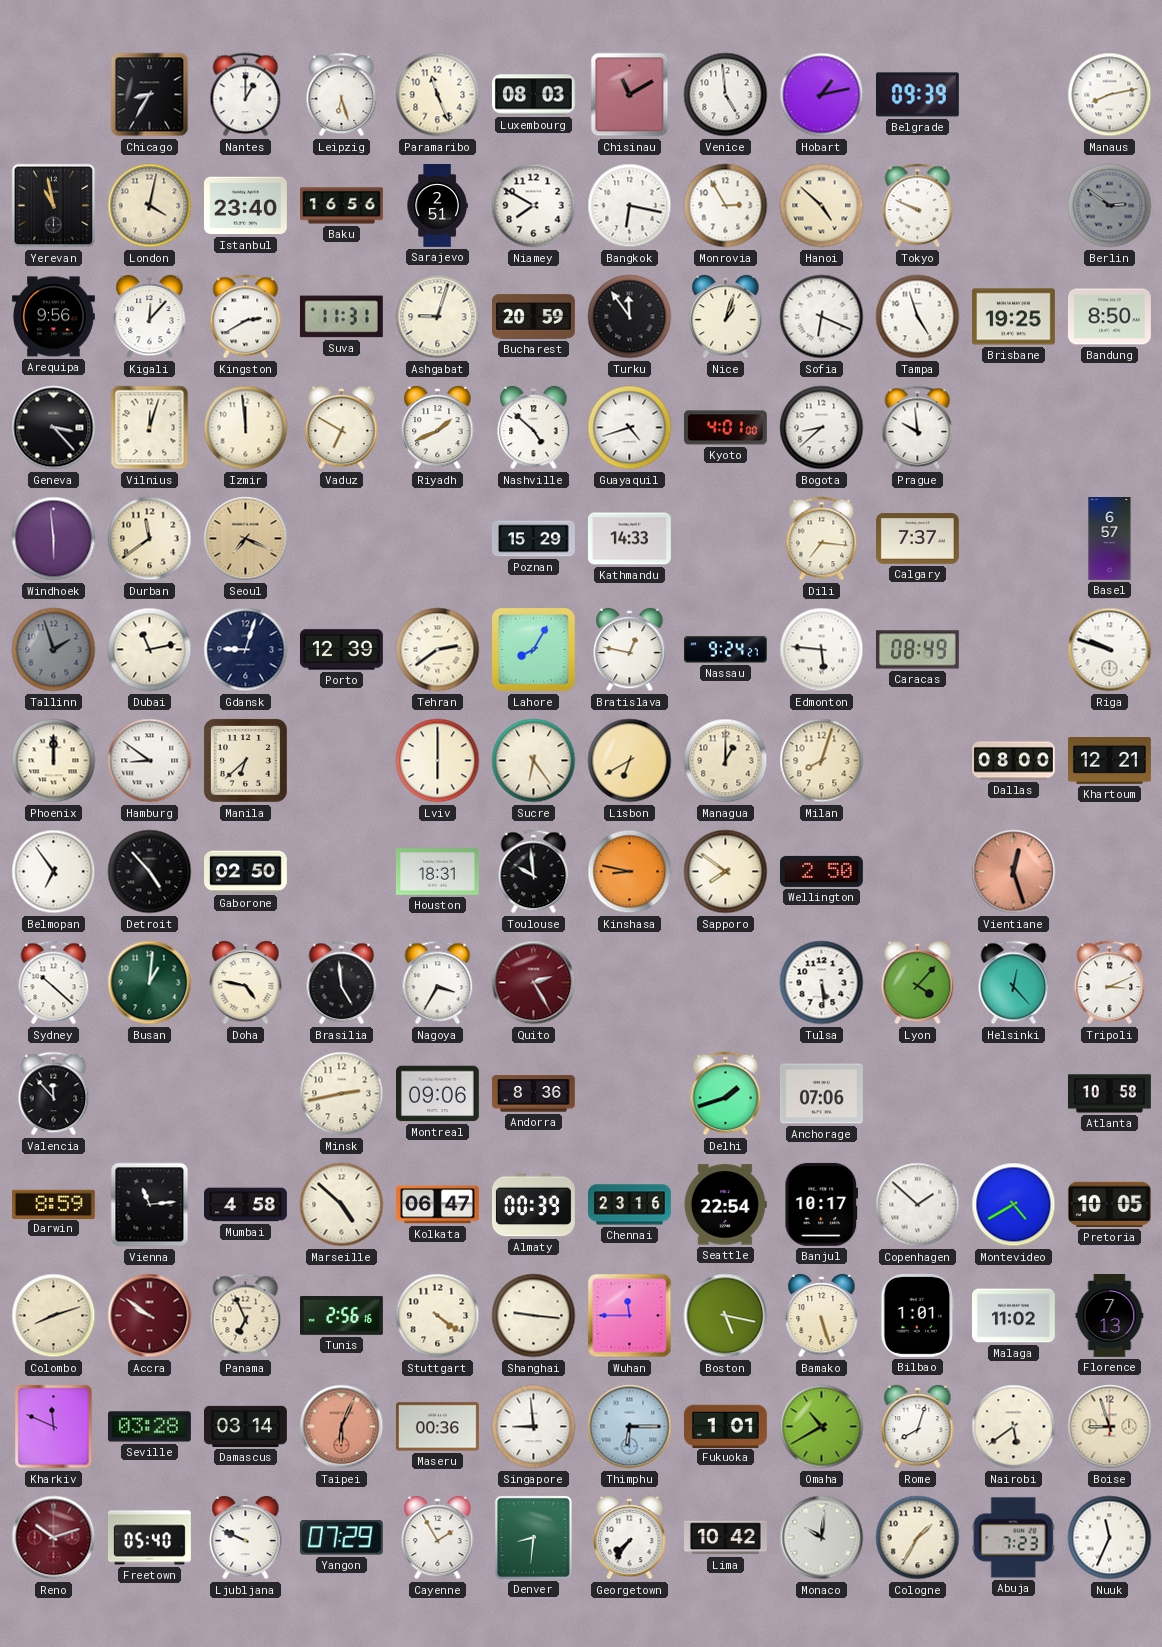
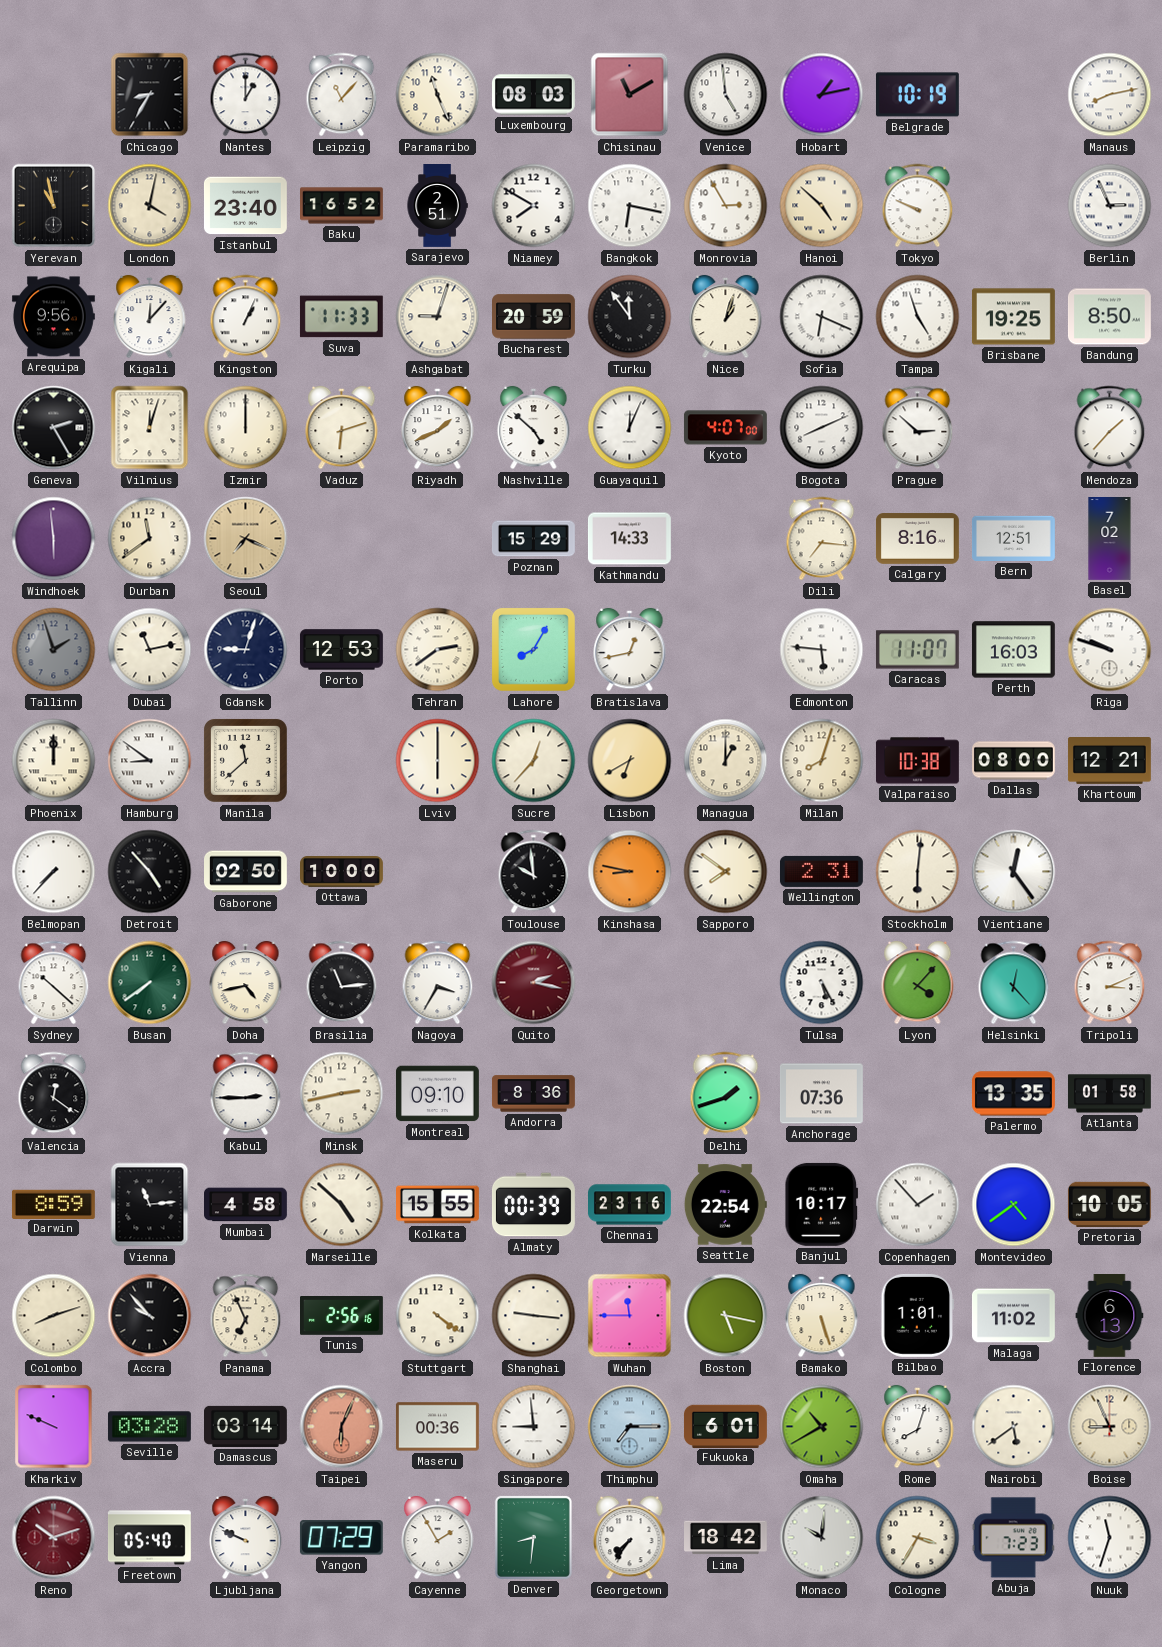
Leipzig: 6:27 -> 11:07
Belgrade: 09:39 -> 10:19
Baku: 16:56 -> 16:52
Berlin: 2:51 -> 2:56
Berlin dial: grey -> white
Kingston: 2:40 -> 1:04
Suva: 11:31 -> 11:33
Geneva: 3:23 -> 2:25
Izmir: 11:59 -> 12:00
Vaduz: 6:50 -> 6:12
Guayaquil: 4:42 -> 12:04
Kyoto: 4:01 -> 4:07
Bogota: 8:38 -> 8:11
Prague: 9:59 -> 2:52
Mendoza: none -> 1:37
Calgary: 7:37 -> 8:16
Bern: none -> 12:51
Basel: 6:57 -> 7:02
Porto: 12:39 -> 12:53
Bratislava: 12:47 -> 12:43
Nassau: 9:24 -> none
Caracas: 08:49 -> 11:07
Perth: none -> 16:03
Manila: 6:38 -> 11:38
Sucre: 6:24 -> 12:37
Valparaiso: none -> 10:38
Belmopan: 6:54 -> 7:37
Ottawa: none -> 10:00
Houston: 18:31 -> none
Wellington: 2:50 -> 2:31
Stockholm: none -> 6:01
Vientiane: 12:27 -> 12:24
Vientiane dial: salmon -> white
Busan: 1:01 -> 7:39
Doha: 4:47 -> 4:43
Brasilia: 4:59 -> 11:14
Quito: 2:25 -> 2:17
Tulsa: 5:29 -> 5:25
Valencia: 11:53 -> 12:21
Kabul: none -> 2:45
Montreal: 09:06 -> 09:10
Anchorage: 07:06 -> 07:36
Palermo: none -> 13:35
Atlanta: 10:58 -> 01:58
Kolkata: 06:47 -> 15:55
Copenhagen: 1:52 -> 1:53
Montevideo: 4:40 -> 4:39
Accra: 9:51 -> 9:53
Accra dial: burgundy -> black
Florence: 7:13 -> 6:13
Kharkiv: 11:49 -> 9:49
Thimphu: 6:15 -> 7:15
Fukuoka: 1:01 -> 6:01
Boise: 8:57 -> 8:56
Lima: 10:42 -> 18:42
Cologne: 1:35 -> 3:35
Nuuk: 11:34 -> 11:33
